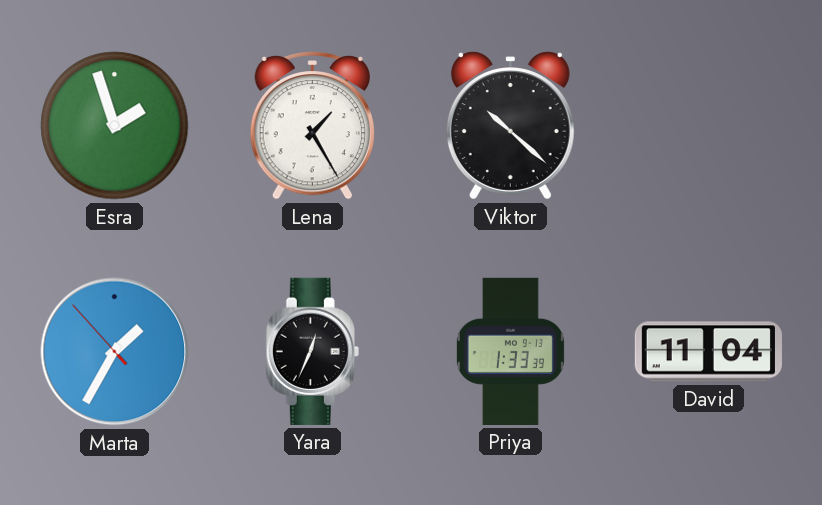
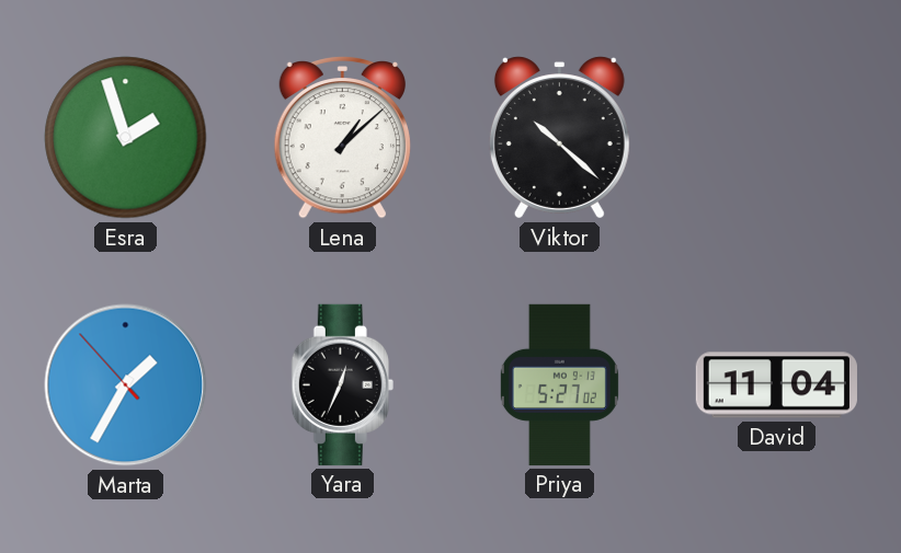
Lena: 1:25 -> 1:08
Priya: 1:33 -> 5:27
